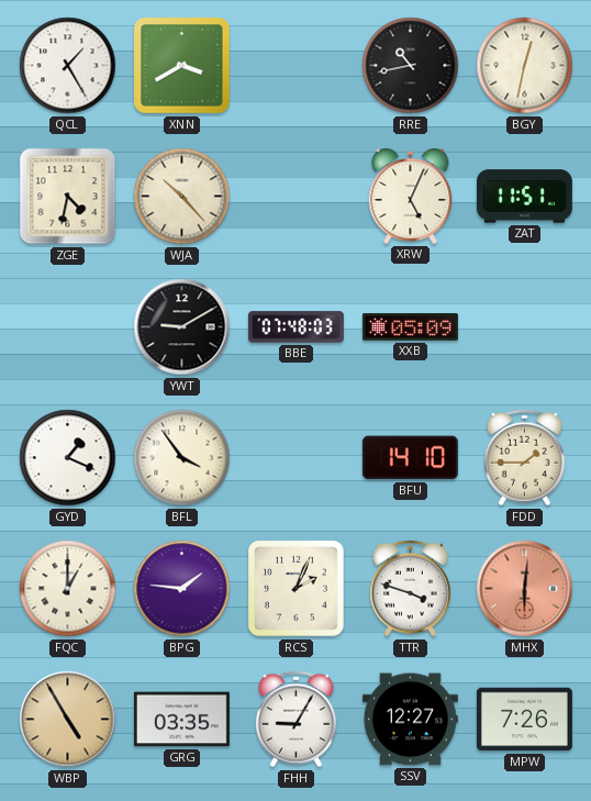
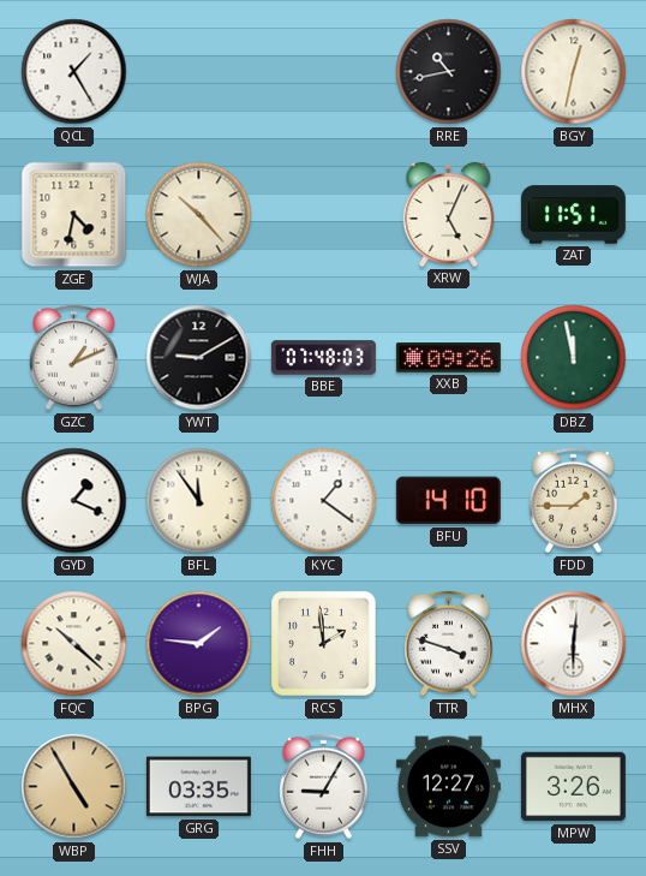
XNN: 3:40 -> none
GZC: none -> 1:11
XXB: 05:09 -> 09:26
DBZ: none -> 11:58
BFL: 3:54 -> 11:54
KYC: none -> 1:21
FQC: 1:00 -> 10:22
RCS: 2:04 -> 1:59
MHX dial: salmon -> white
MPW: 7:26 -> 3:26
